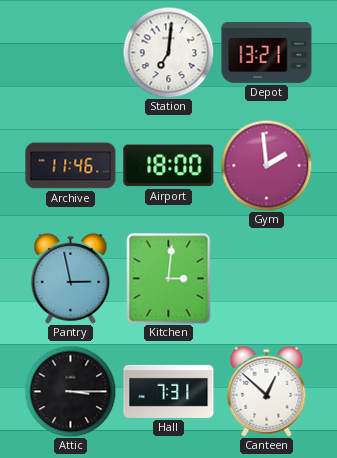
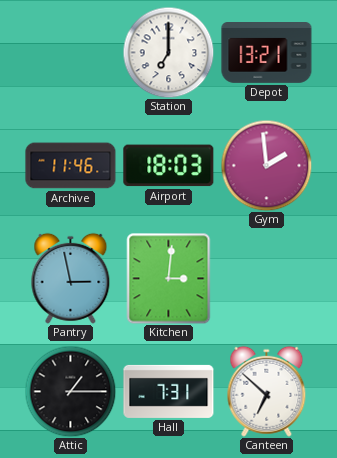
Station: 7:01 -> 7:00
Airport: 18:00 -> 18:03
Attic: 3:15 -> 1:15
Canteen: 12:52 -> 6:52
